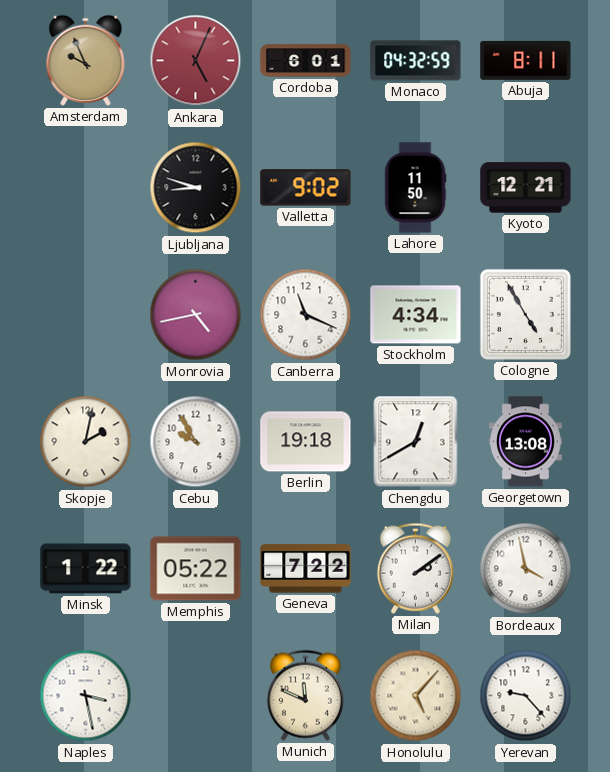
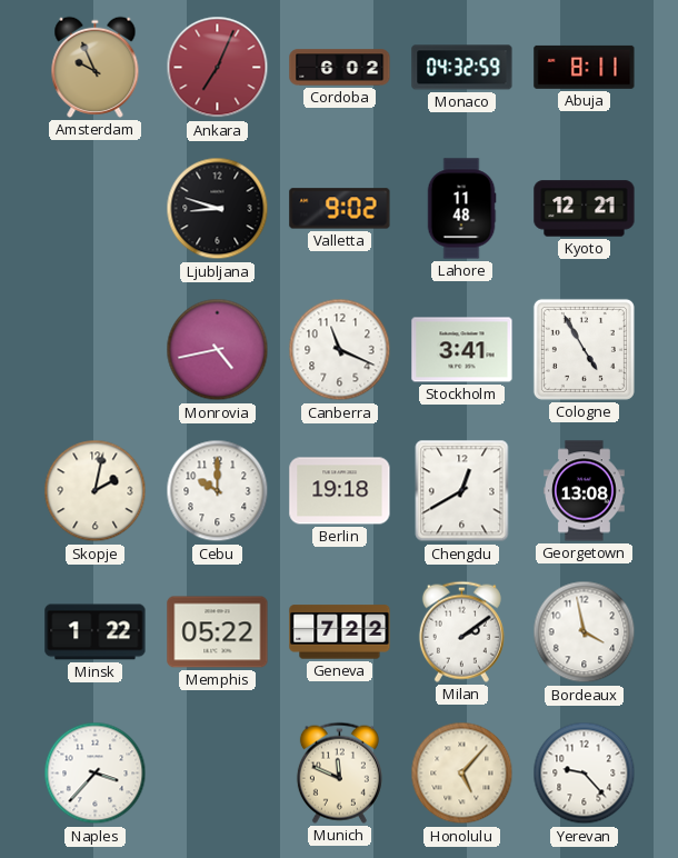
Ankara: 5:04 -> 7:04
Cordoba: 6:01 -> 6:02
Lahore: 11:50 -> 11:48
Stockholm: 4:34 -> 3:41
Cebu: 9:55 -> 10:00
Naples: 3:28 -> 3:37
